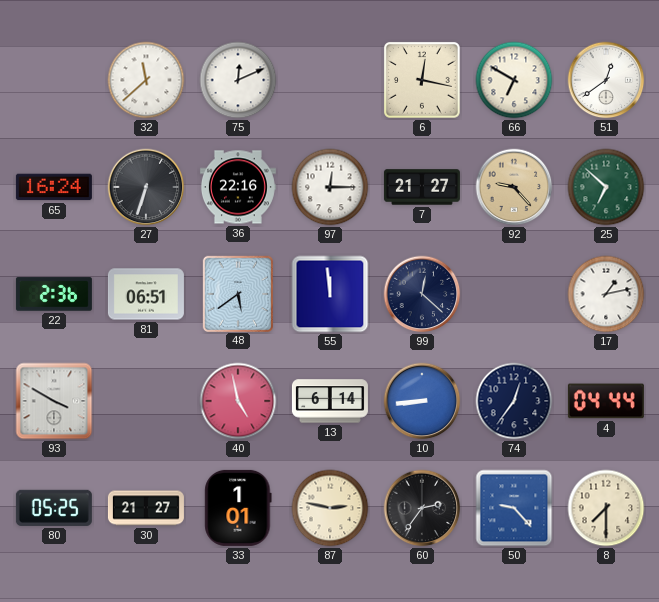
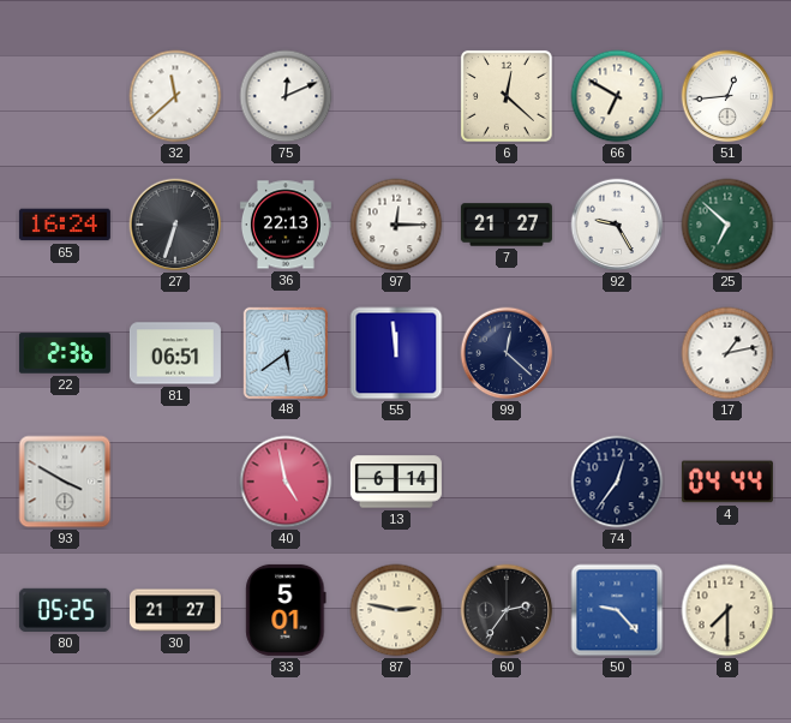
6: 12:17 -> 12:22
51: 12:39 -> 12:44
36: 22:16 -> 22:13
92: 9:23 -> 9:25
92 dial: champagne -> white
10: 8:44 -> none
33: 1:01 -> 5:01
